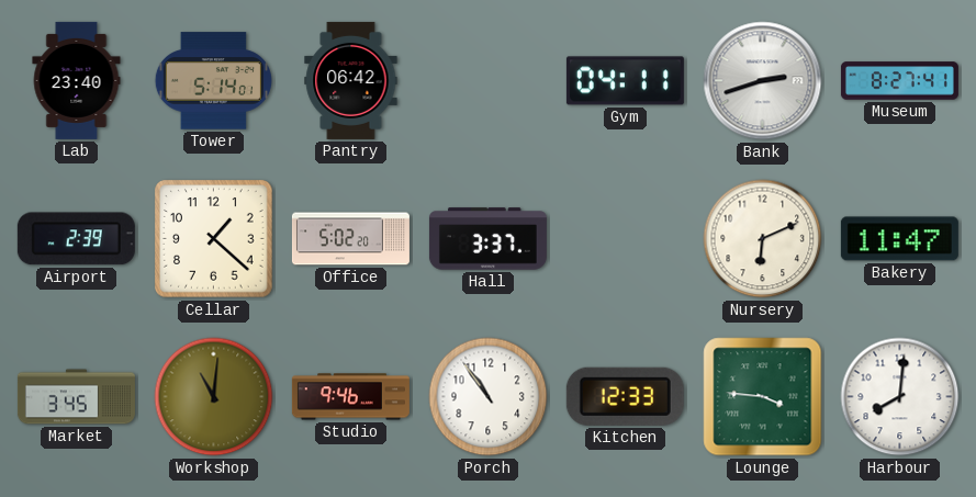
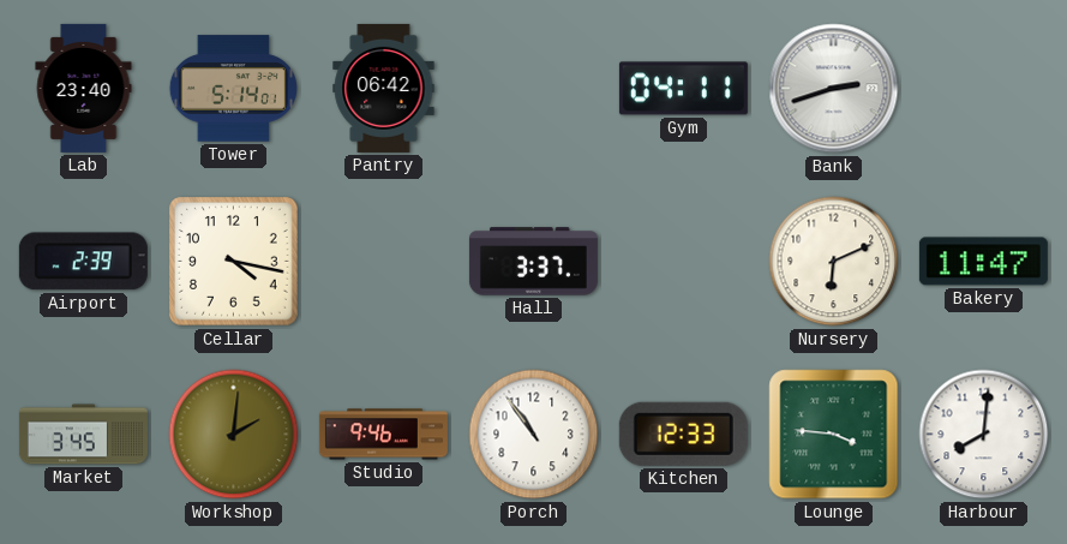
Museum: 8:27 -> none
Cellar: 1:22 -> 4:17
Office: 5:02 -> none
Workshop: 11:01 -> 2:01
